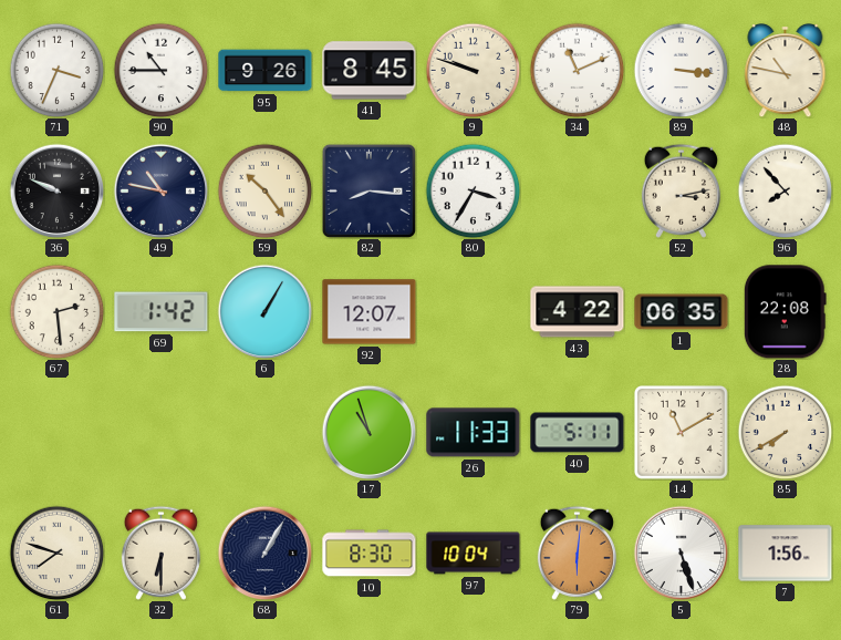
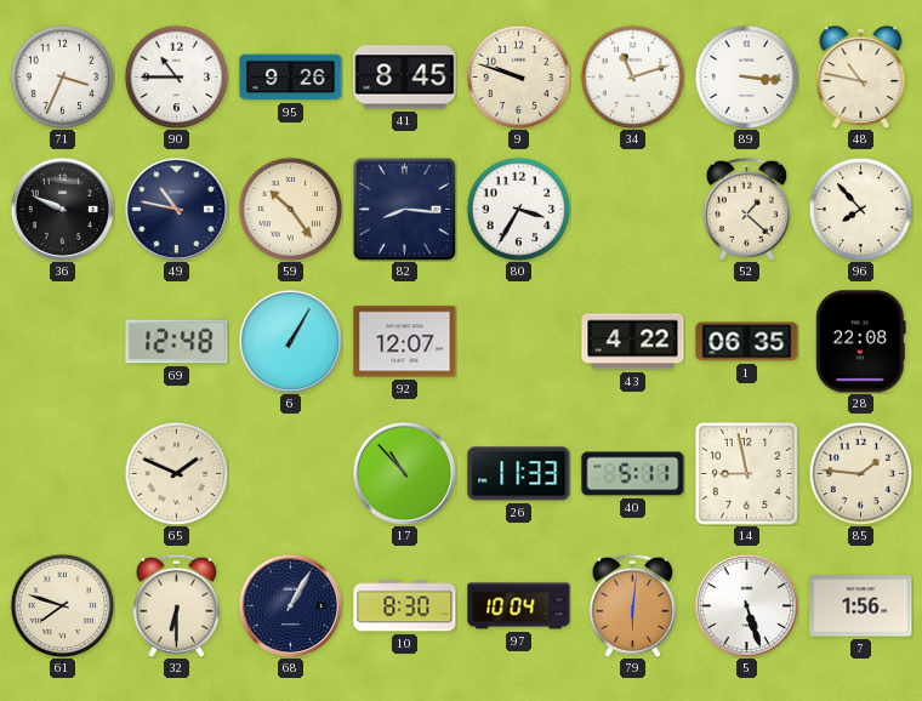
34: 11:11 -> 11:12
52: 3:13 -> 1:22
67: 2:29 -> none
69: 1:42 -> 12:48
65: none -> 1:49
17: 10:57 -> 10:53
14: 11:10 -> 8:58
85: 7:40 -> 1:46
